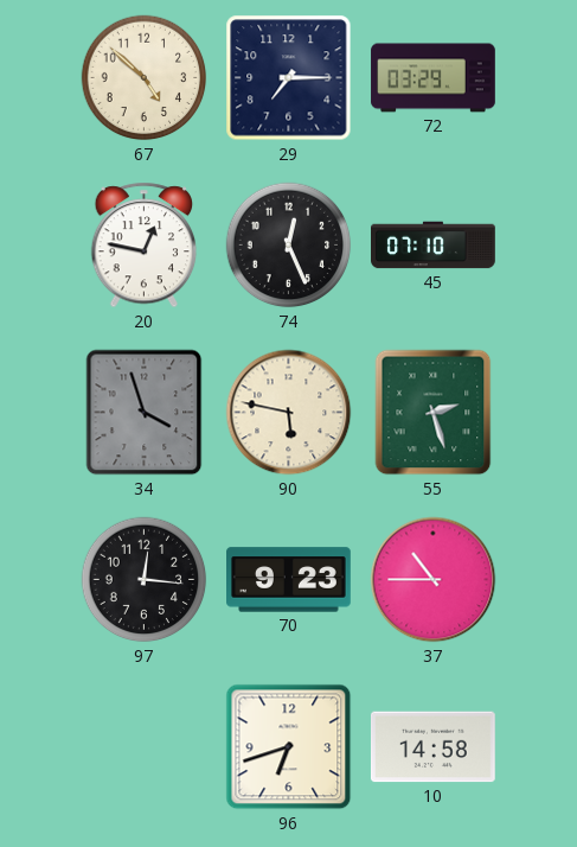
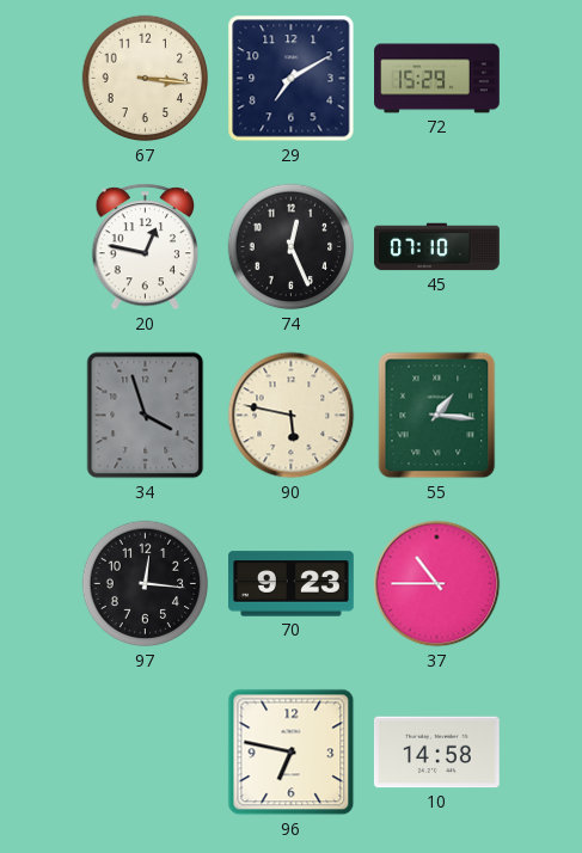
67: 4:52 -> 3:16
29: 7:15 -> 7:10
72: 03:29 -> 15:29
55: 2:27 -> 1:16
96: 6:42 -> 6:47
